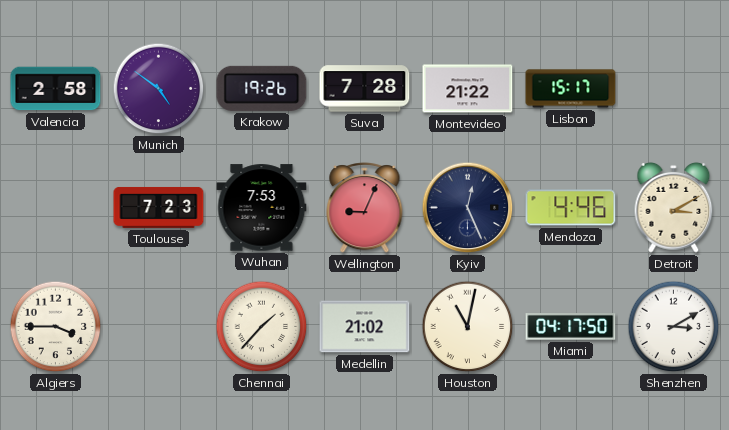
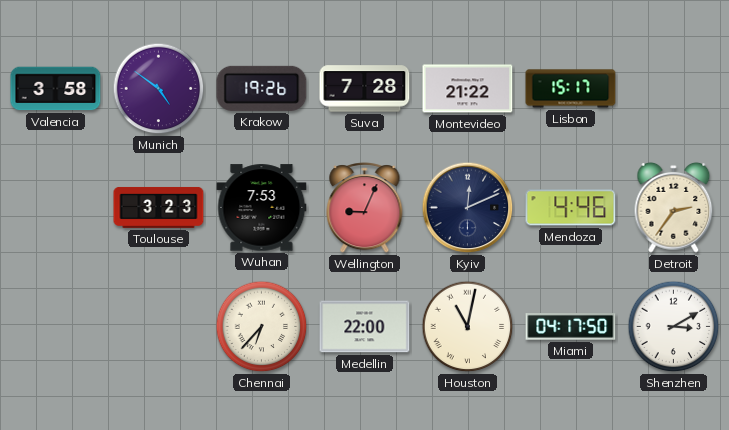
Valencia: 2:58 -> 3:58
Toulouse: 7:23 -> 3:23
Kyiv: 12:26 -> 12:11
Detroit: 3:10 -> 2:36
Algiers: 3:45 -> none
Chennai: 1:37 -> 6:37
Medellin: 21:02 -> 22:00
